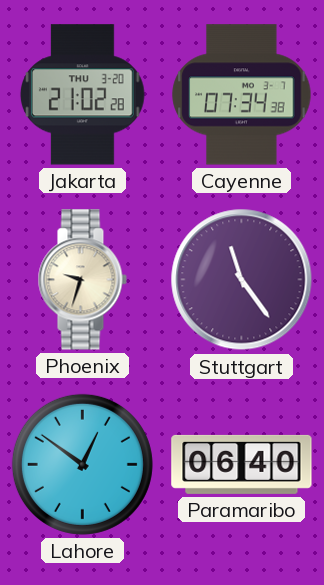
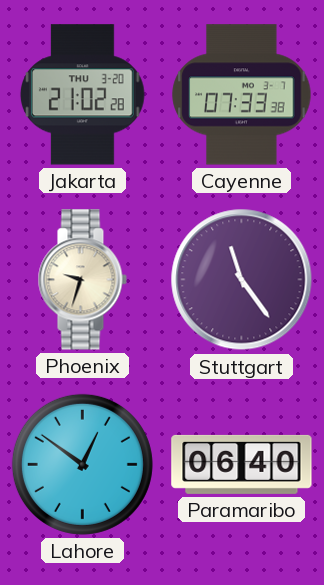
Cayenne: 07:34 -> 07:33
